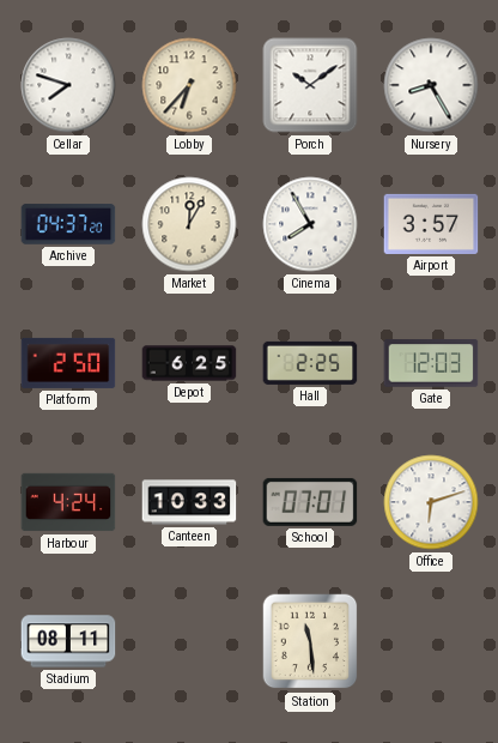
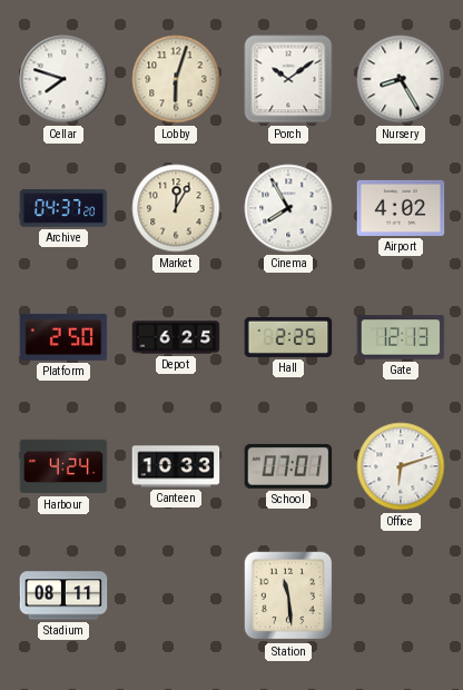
Lobby: 6:37 -> 6:03
Airport: 3:57 -> 4:02
Gate: 12:03 -> 12:13
